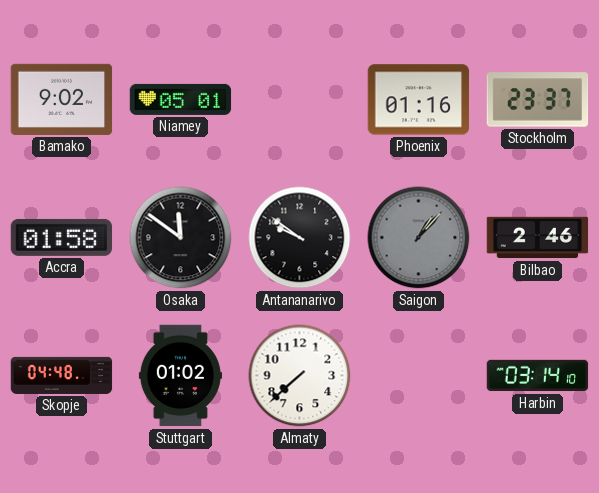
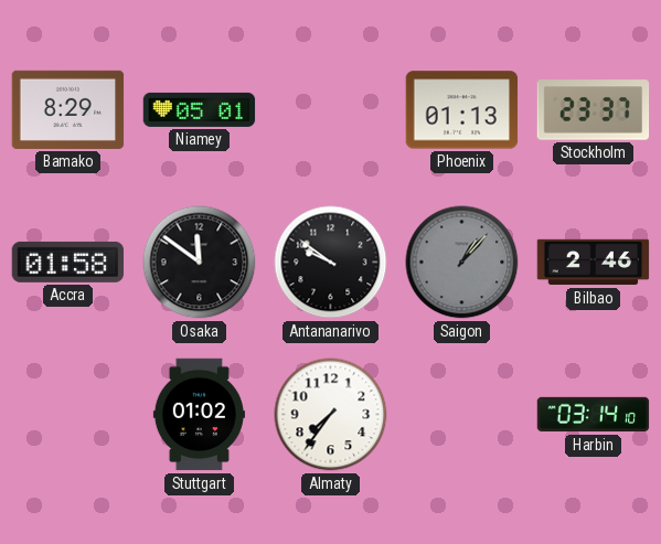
Bamako: 9:02 -> 8:29
Phoenix: 01:16 -> 01:13
Skopje: 04:48 -> none
Almaty: 7:38 -> 7:36
